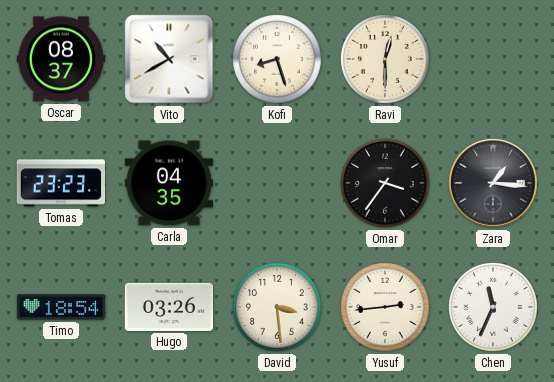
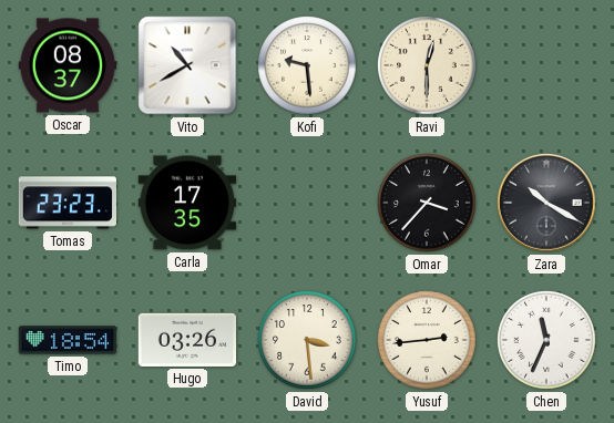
Kofi: 8:27 -> 9:29
Carla: 04:35 -> 17:35
Omar: 3:36 -> 3:37
Zara: 1:16 -> 10:20
